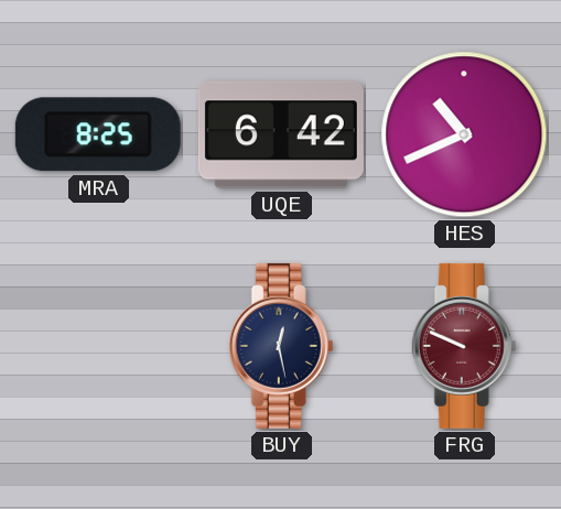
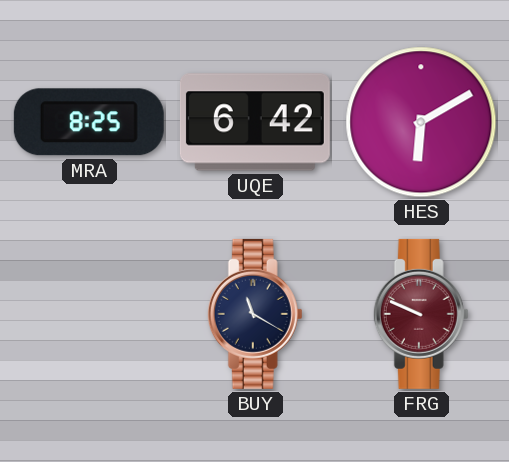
HES: 10:41 -> 6:10
BUY: 12:28 -> 11:20
